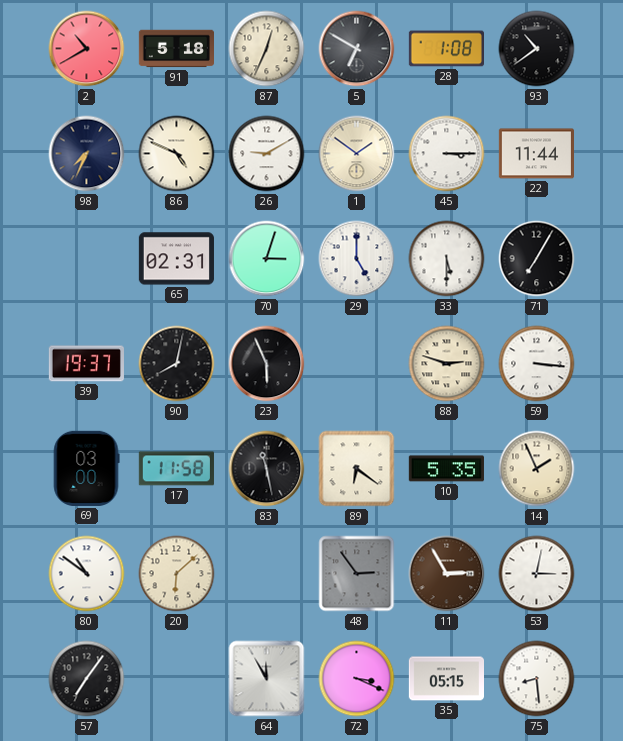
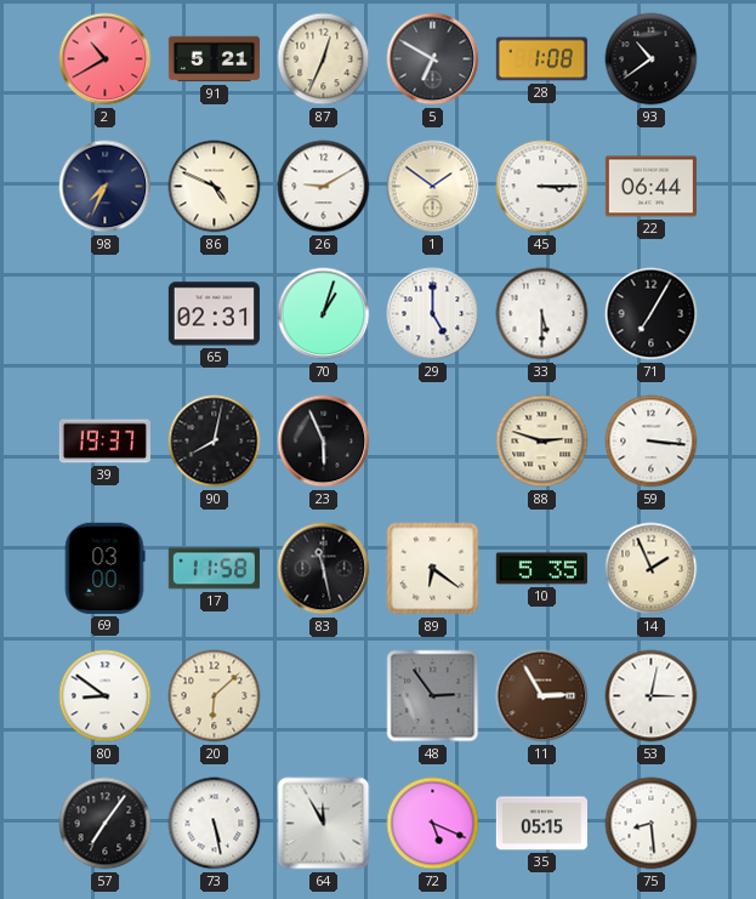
91: 5:18 -> 5:21
22: 11:44 -> 06:44
70: 3:03 -> 1:03
80: 10:51 -> 8:51
73: none -> 5:28
72: 3:19 -> 5:19
